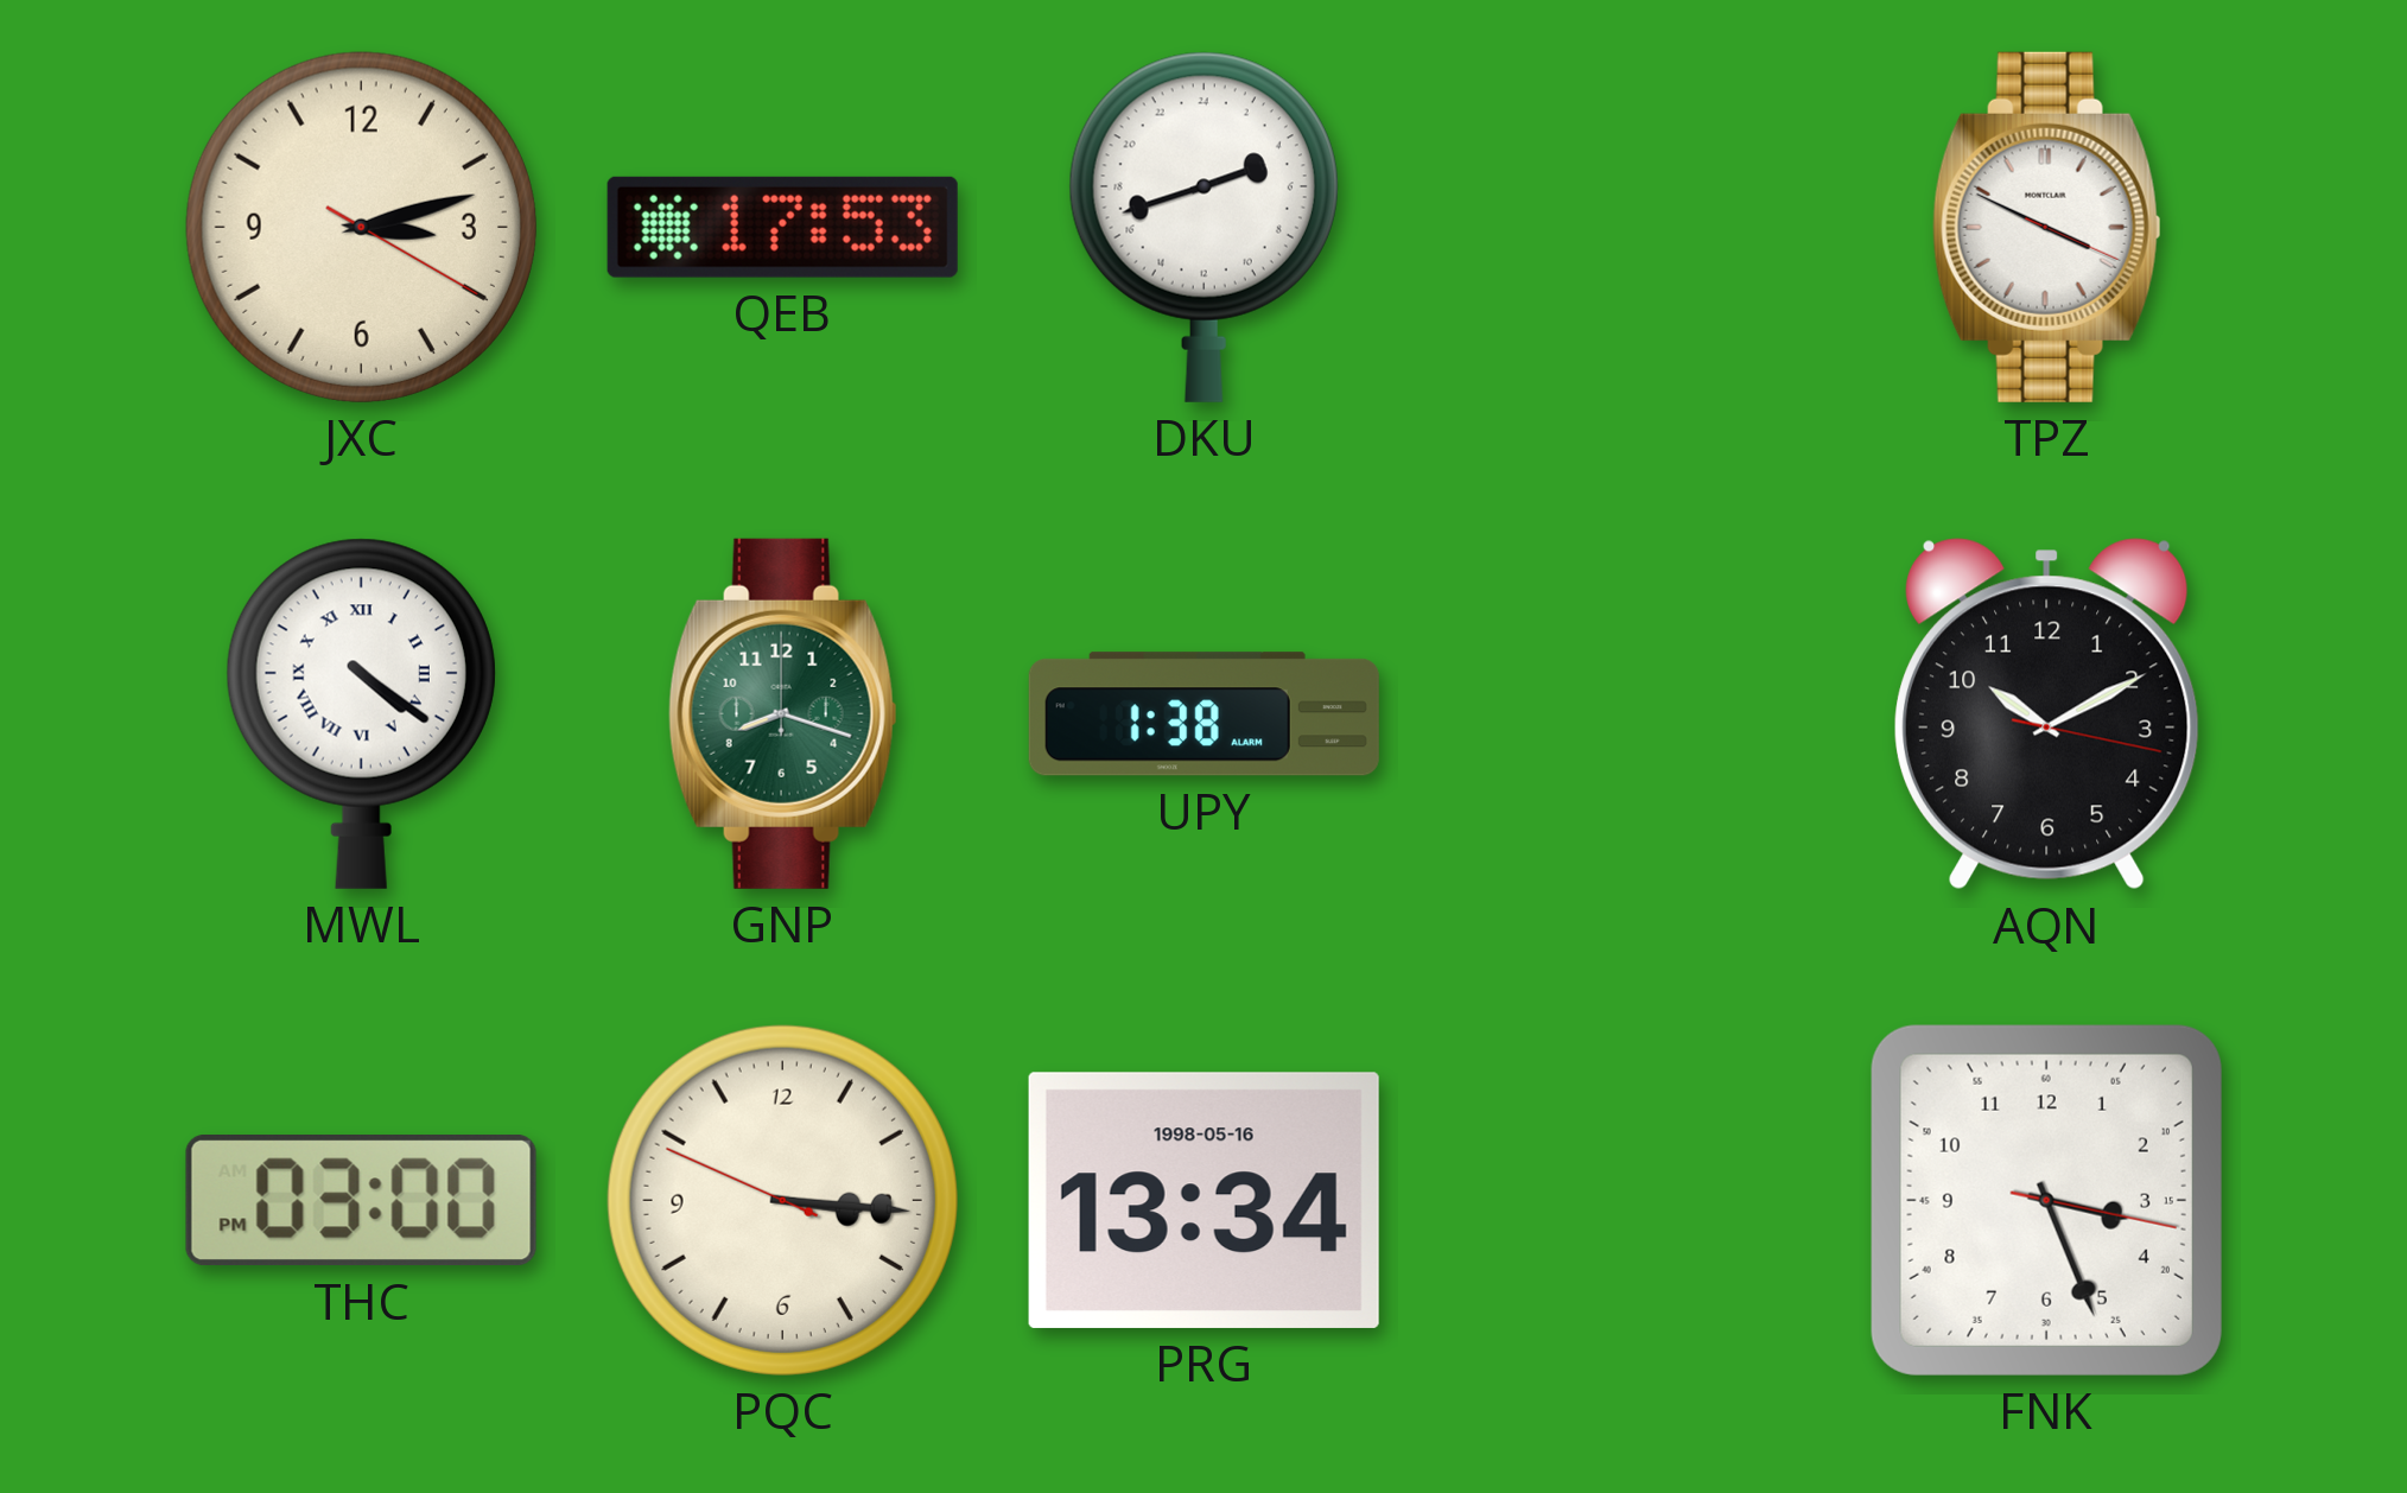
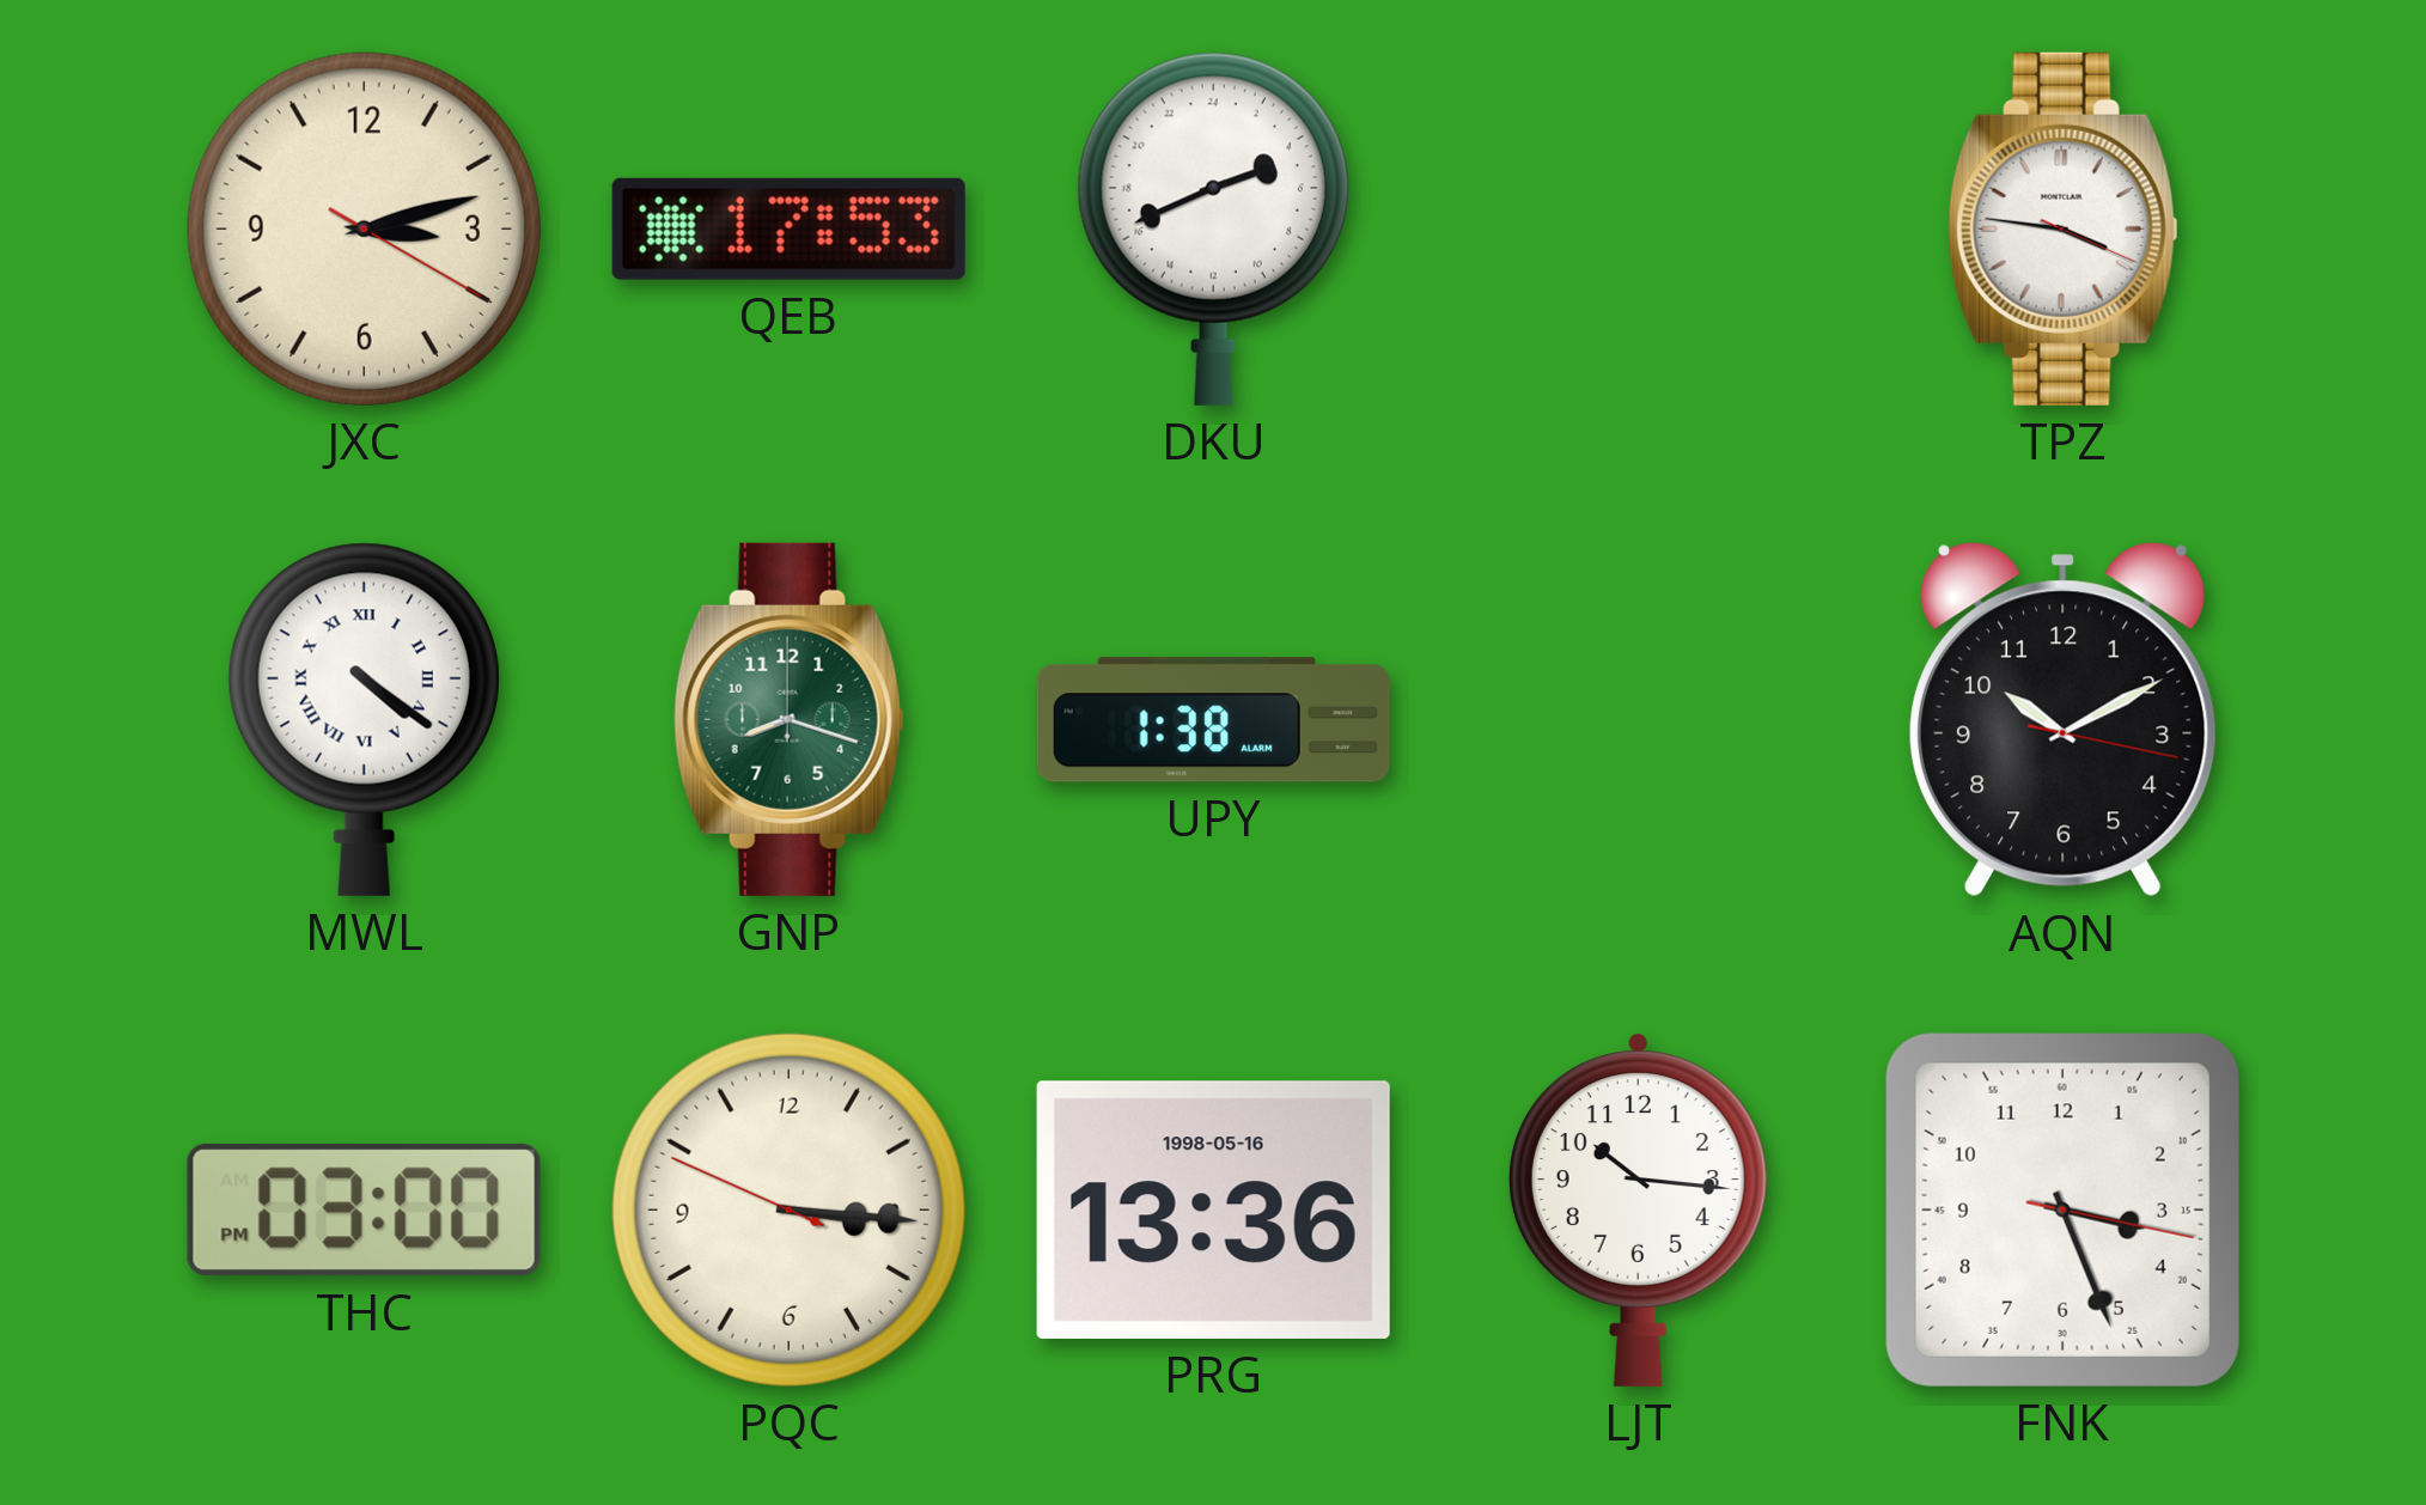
DKU: 4:42 -> 4:41
TPZ: 3:49 -> 3:46
PRG: 13:34 -> 13:36
LJT: none -> 10:16
